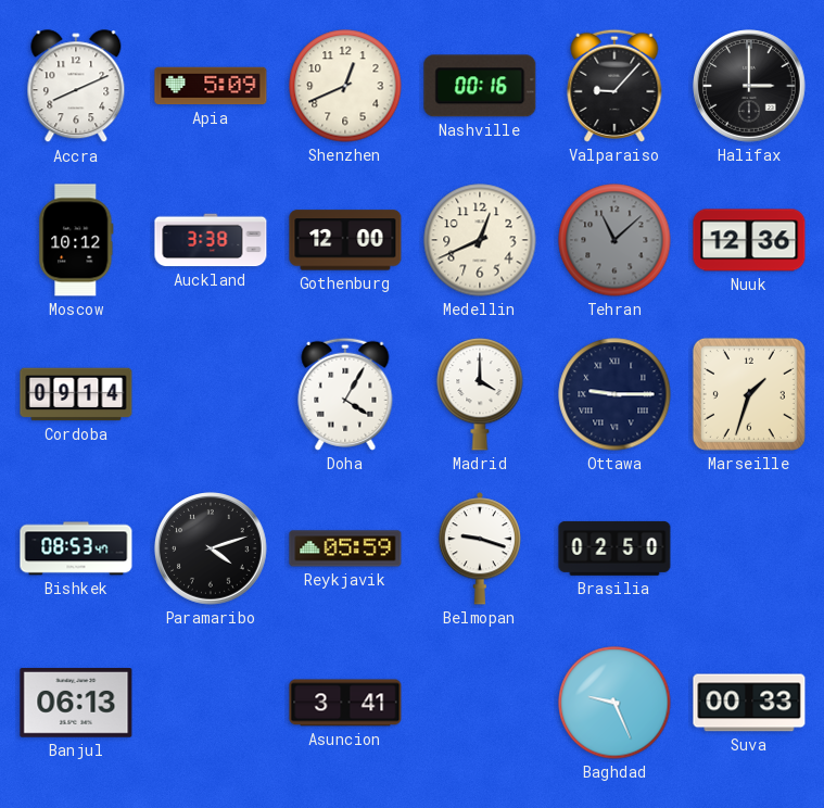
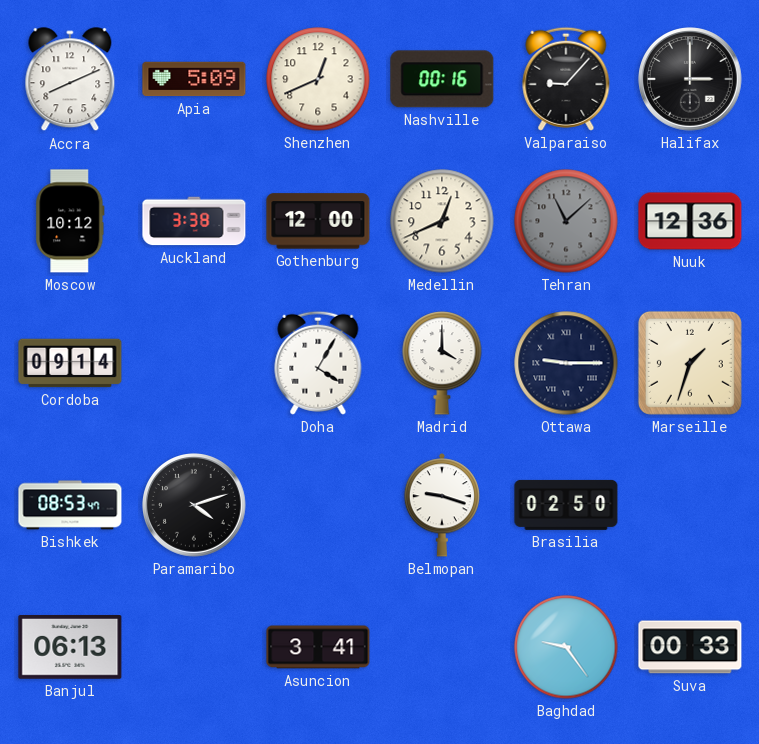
Reykjavik: 05:59 -> none
Baghdad: 9:26 -> 9:24
